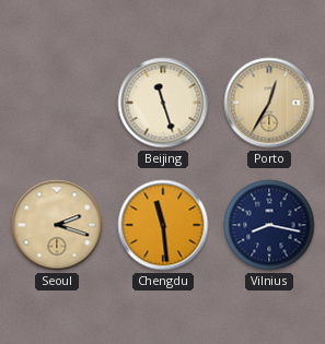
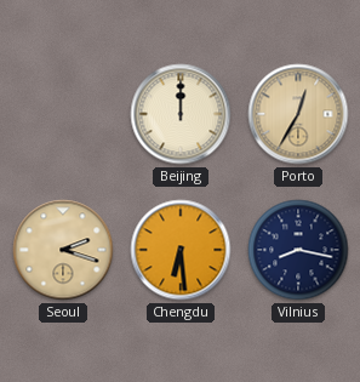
Beijing: 11:27 -> 12:00
Chengdu: 11:29 -> 6:29
